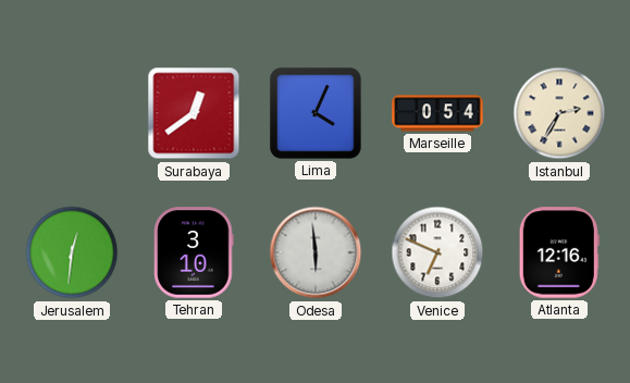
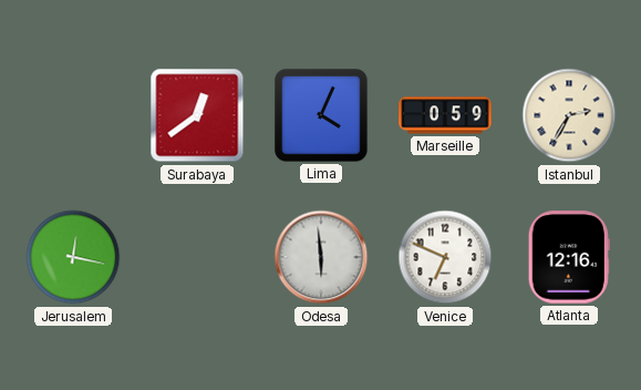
Marseille: 0:54 -> 0:59
Jerusalem: 12:31 -> 12:17
Tehran: 3:10 -> none
